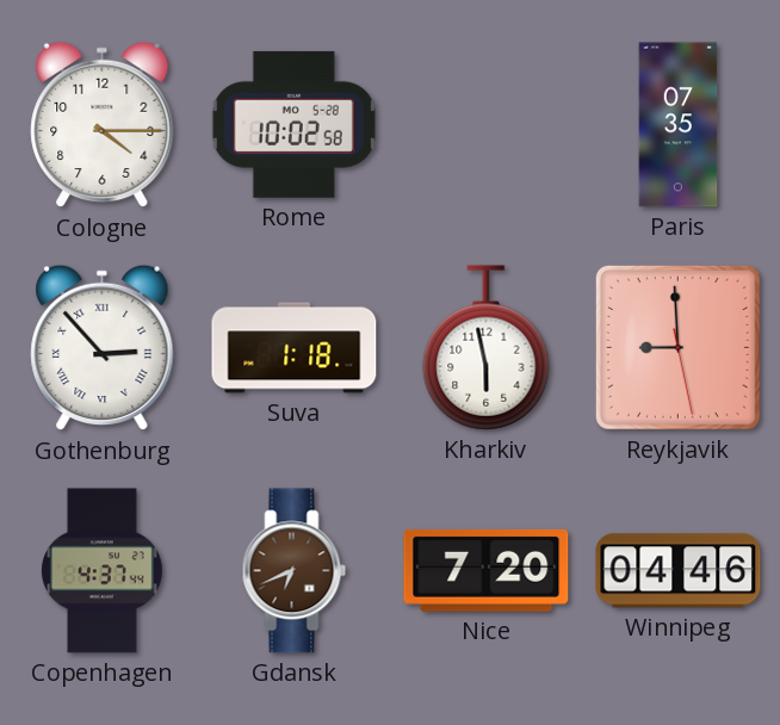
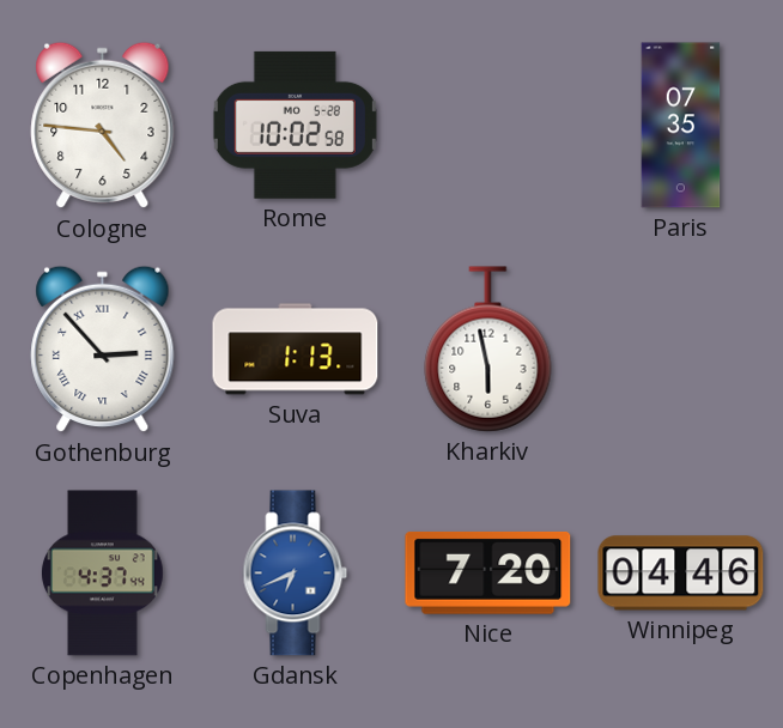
Cologne: 4:15 -> 4:46
Suva: 1:18 -> 1:13
Reykjavik: 8:59 -> none
Gdansk dial: brown -> blue
